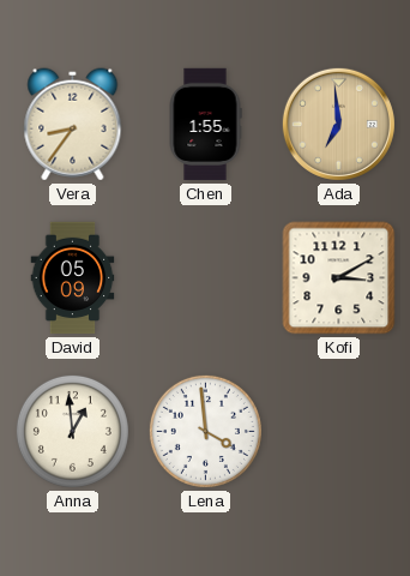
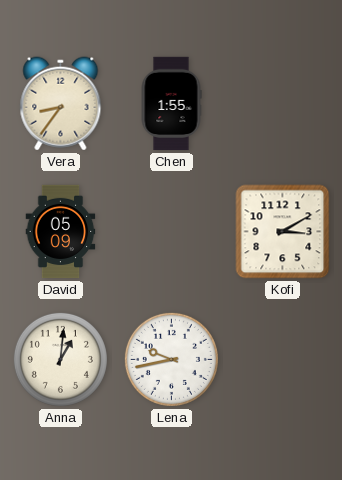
Ada: 6:59 -> none
Anna: 12:59 -> 1:01
Lena: 3:59 -> 9:43
